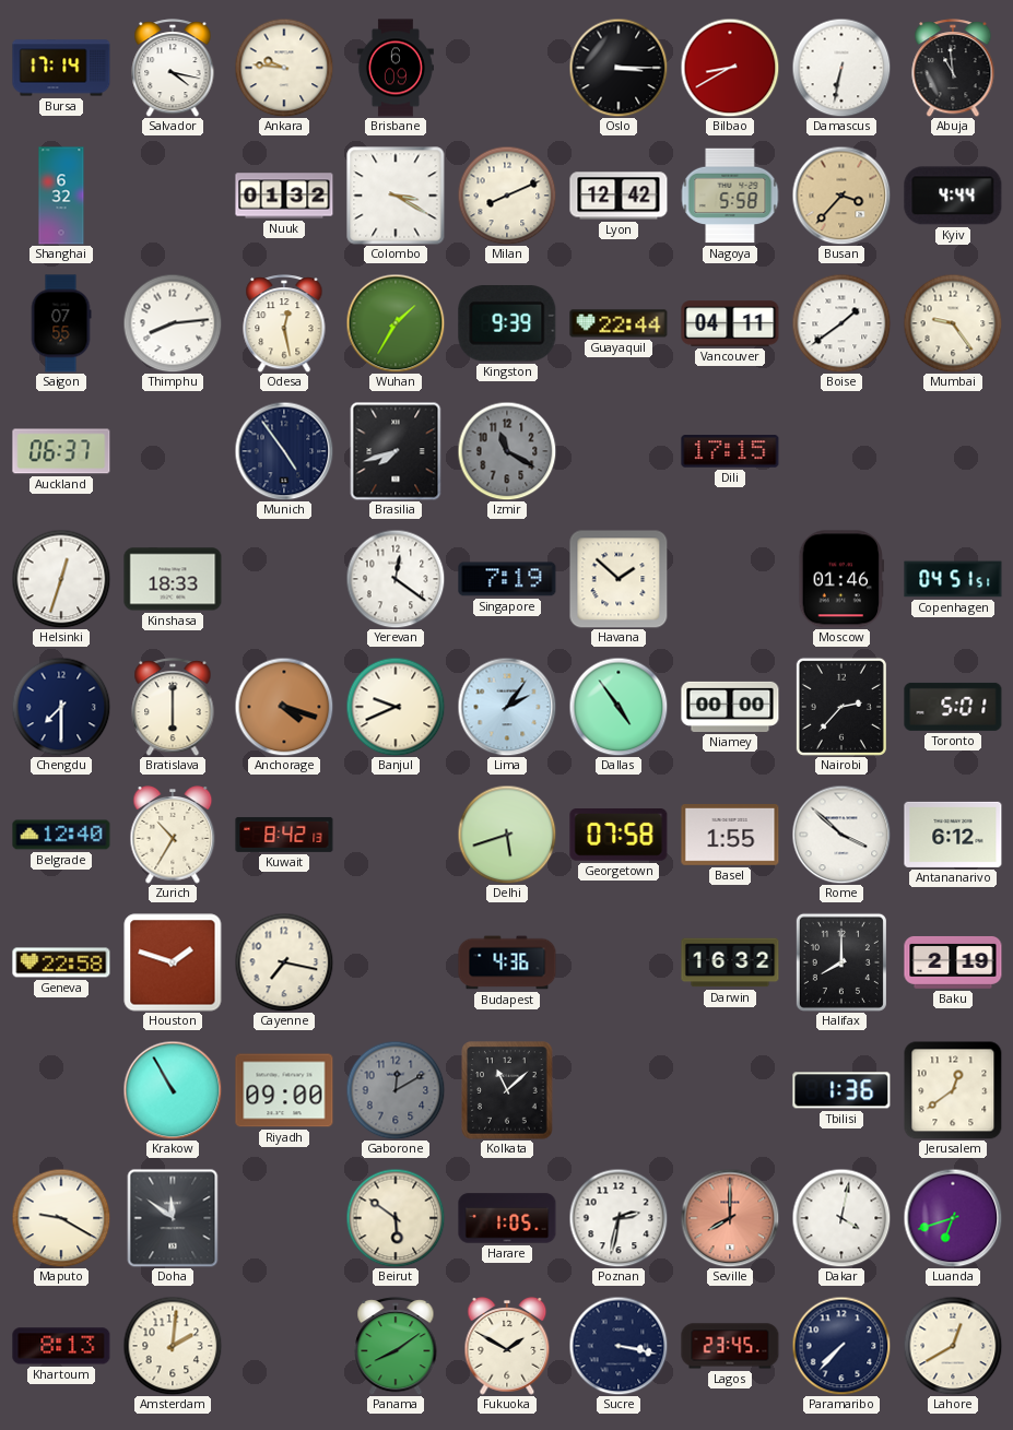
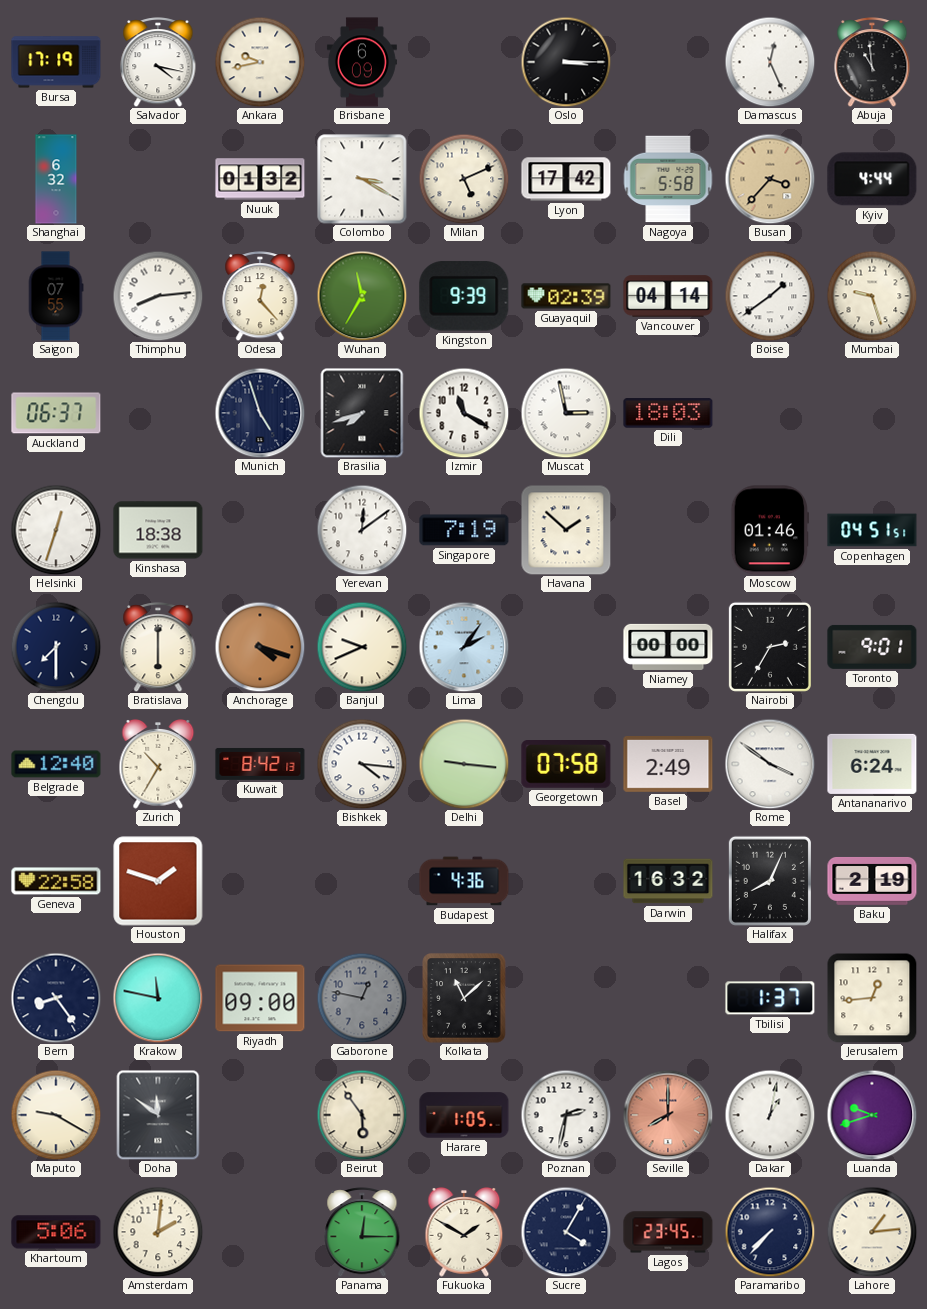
Bursa: 17:14 -> 17:19
Ankara: 9:46 -> 9:43
Bilbao: 8:40 -> none
Damascus: 6:32 -> 12:26
Milan: 8:11 -> 5:11
Lyon: 12:42 -> 17:42
Odesa: 12:28 -> 12:23
Wuhan: 1:35 -> 11:35
Guayaquil: 22:44 -> 02:39
Vancouver: 04:11 -> 04:14
Mumbai: 9:24 -> 9:27
Munich: 4:54 -> 4:57
Izmir dial: grey -> white
Muscat: none -> 2:58
Dili: 17:15 -> 18:03
Kinshasa: 18:33 -> 18:38
Yerevan: 12:21 -> 12:09
Dallas: 4:54 -> none
Nairobi: 2:37 -> 2:35
Toronto: 5:01 -> 9:01
Bishkek: none -> 4:16
Delhi: 5:42 -> 9:16
Basel: 1:55 -> 2:49
Rome: 3:52 -> 3:51
Antananarivo: 6:12 -> 6:24
Cayenne: 7:17 -> none
Halifax: 8:00 -> 8:04
Bern: none -> 8:24
Krakow: 10:55 -> 11:47
Gaborone: 12:10 -> 12:47
Tbilisi: 1:36 -> 1:37
Jerusalem: 12:39 -> 12:44
Beirut: 5:51 -> 5:54
Dakar: 4:02 -> 1:02
Luanda: 6:42 -> 9:42
Khartoum: 8:13 -> 5:06
Panama: 8:09 -> 12:15
Sucre: 3:17 -> 4:05
Lahore: 12:40 -> 1:14
